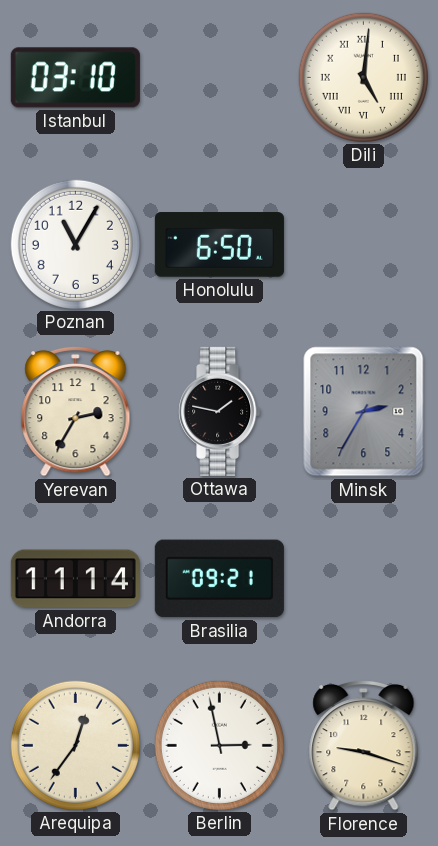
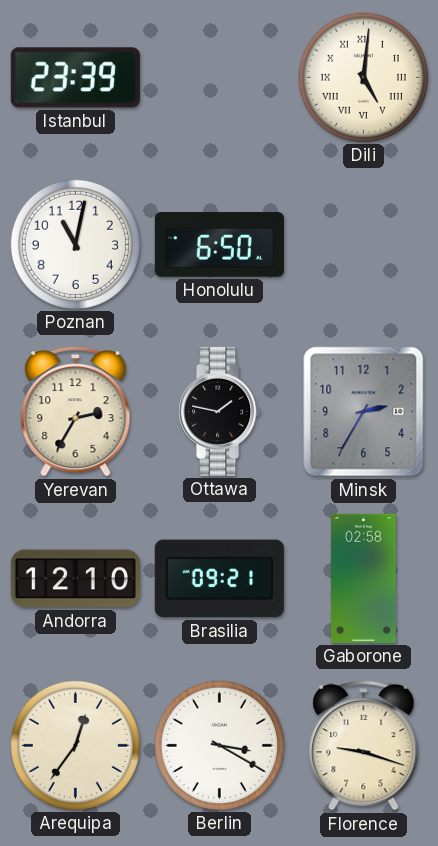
Istanbul: 03:10 -> 23:39
Poznan: 11:05 -> 11:02
Andorra: 11:14 -> 12:10
Gaborone: none -> 02:58
Berlin: 2:58 -> 3:20
